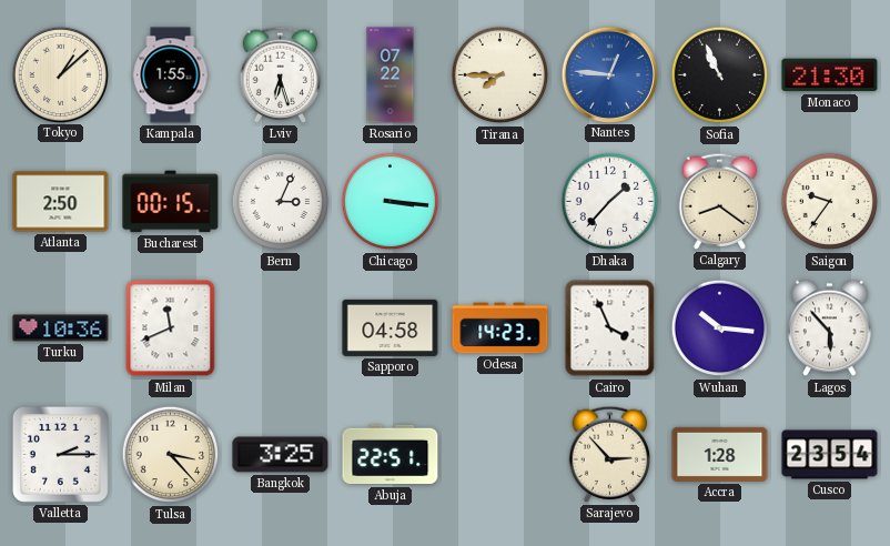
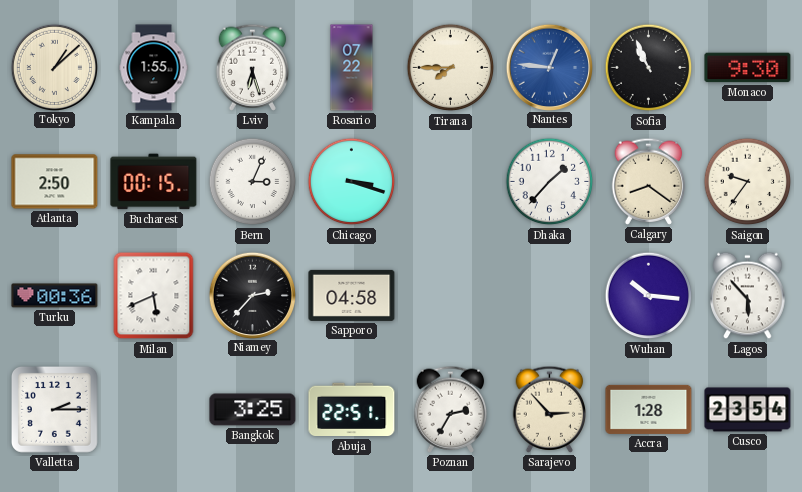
Monaco: 21:30 -> 9:30
Chicago: 3:16 -> 3:18
Turku: 10:36 -> 00:36
Milan: 11:41 -> 5:41
Niamey: none -> 2:37
Odesa: 14:23 -> none
Cairo: 3:56 -> none
Tulsa: 3:23 -> none
Poznan: none -> 2:35
